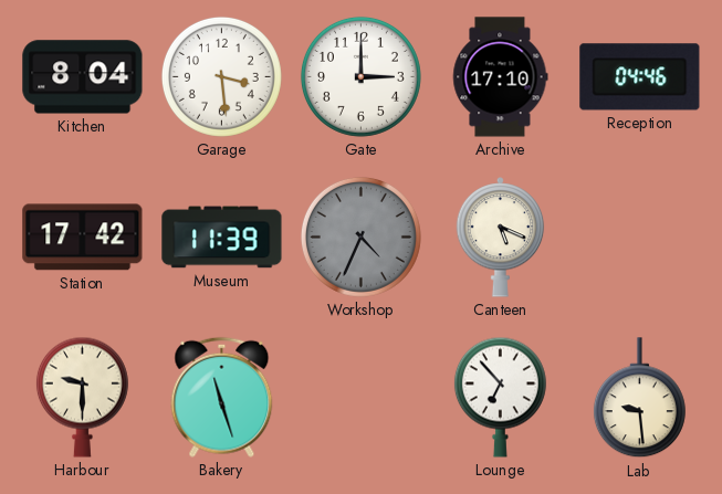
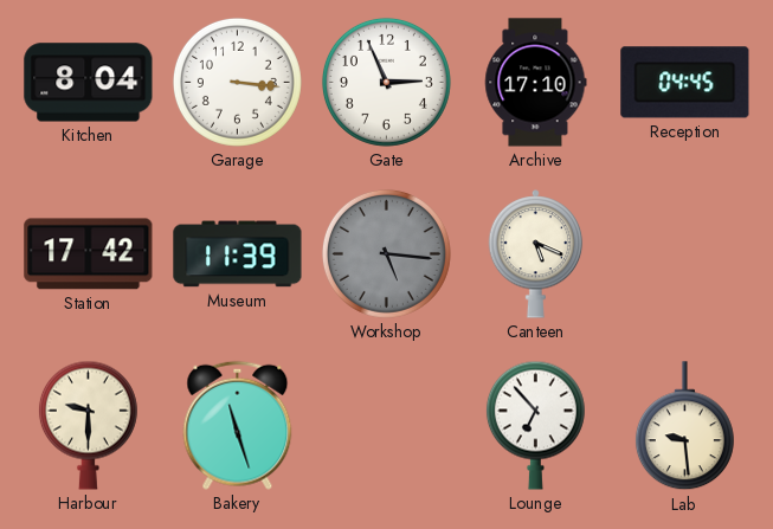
Garage: 3:29 -> 3:16
Gate: 3:00 -> 2:56
Reception: 04:46 -> 04:45
Workshop: 4:34 -> 5:16
